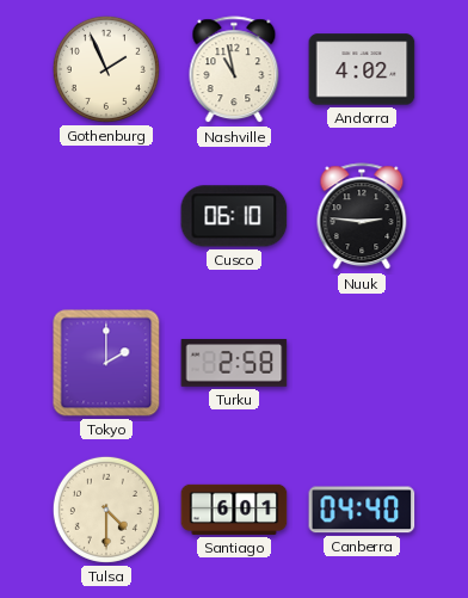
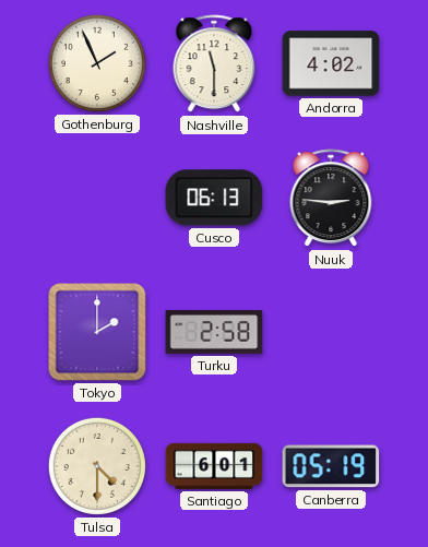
Nashville: 10:58 -> 11:30
Cusco: 06:10 -> 06:13
Canberra: 04:40 -> 05:19
